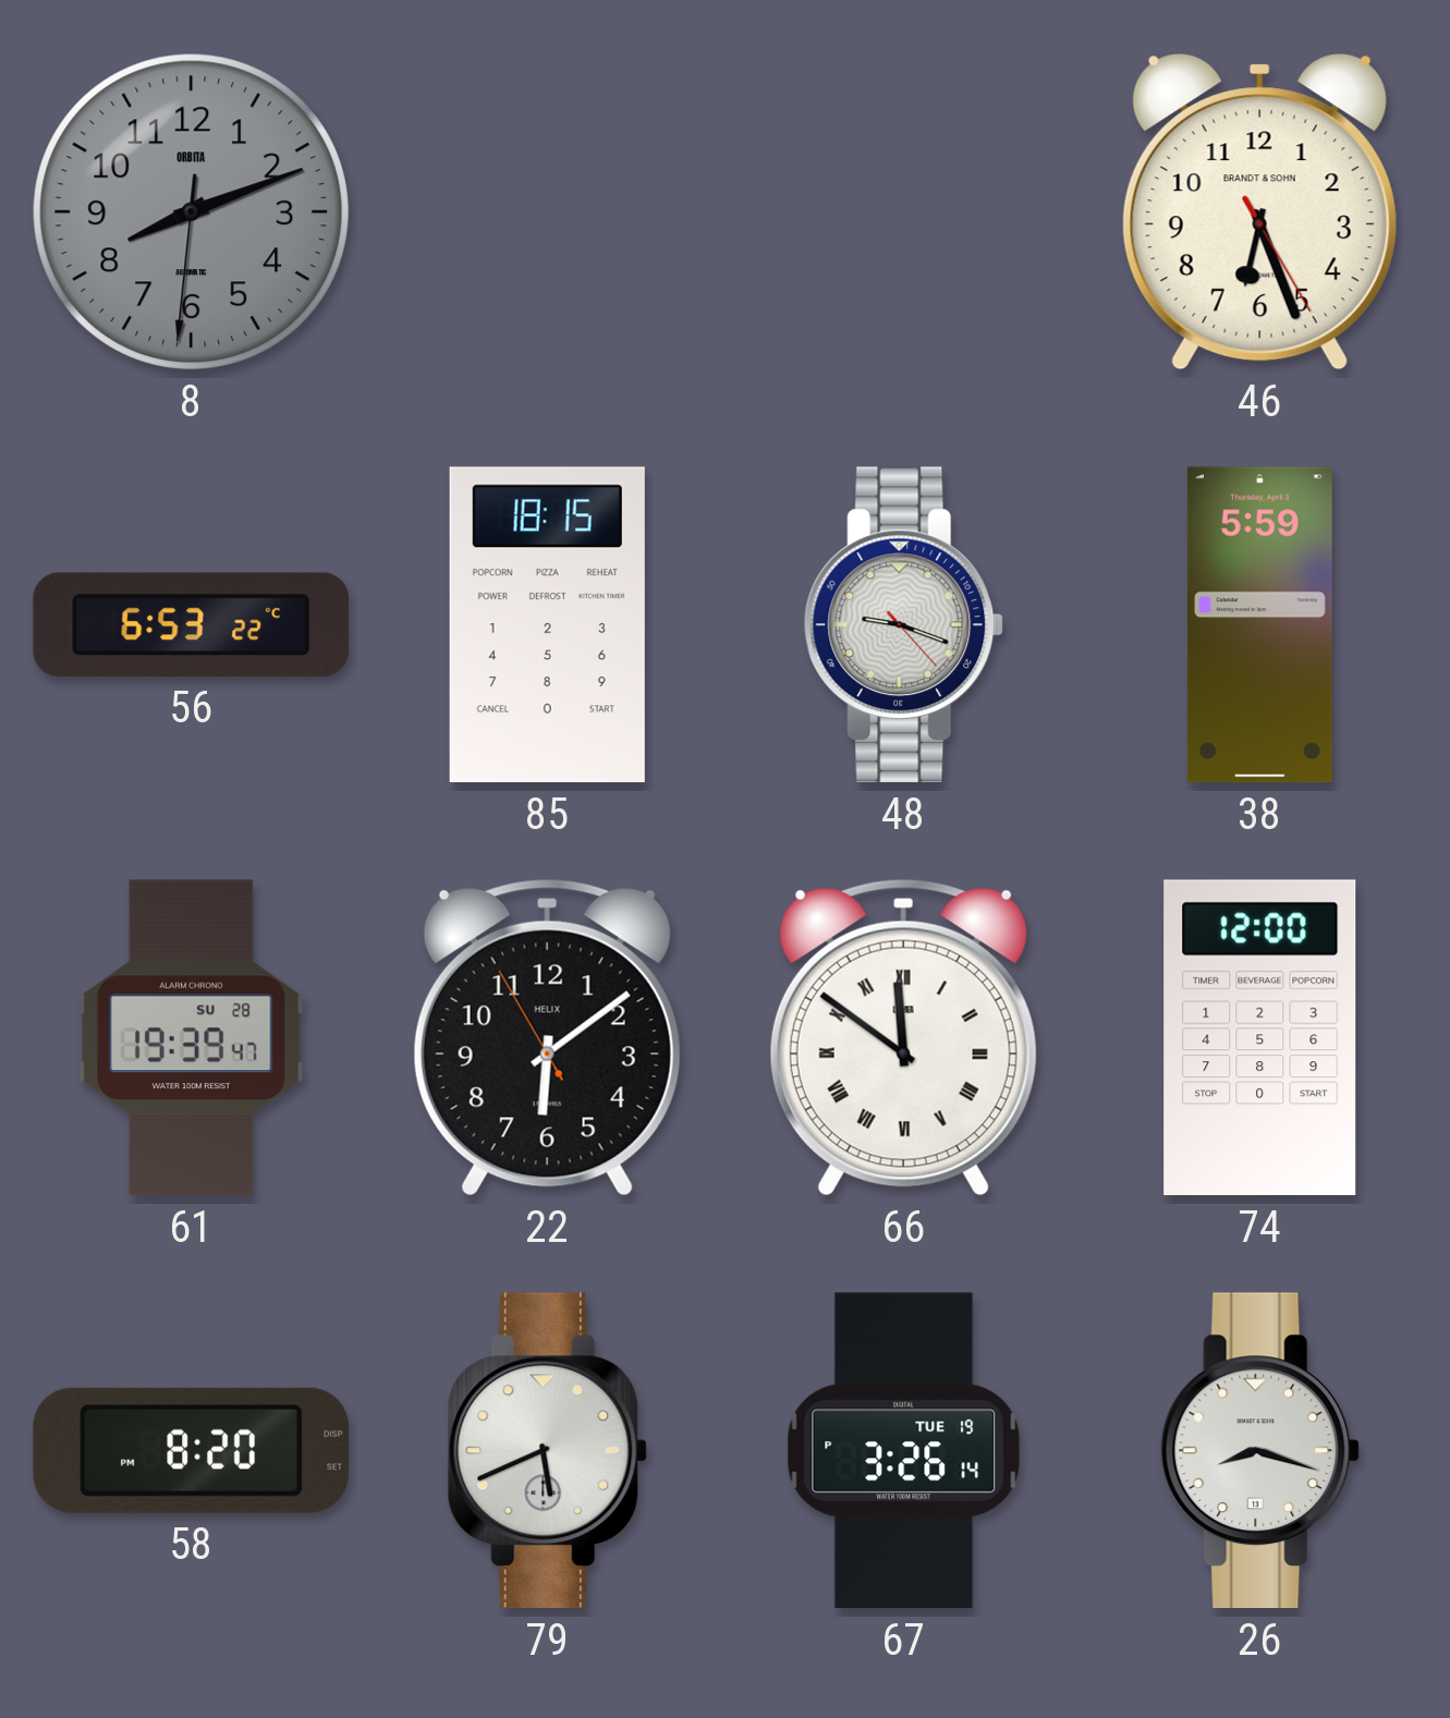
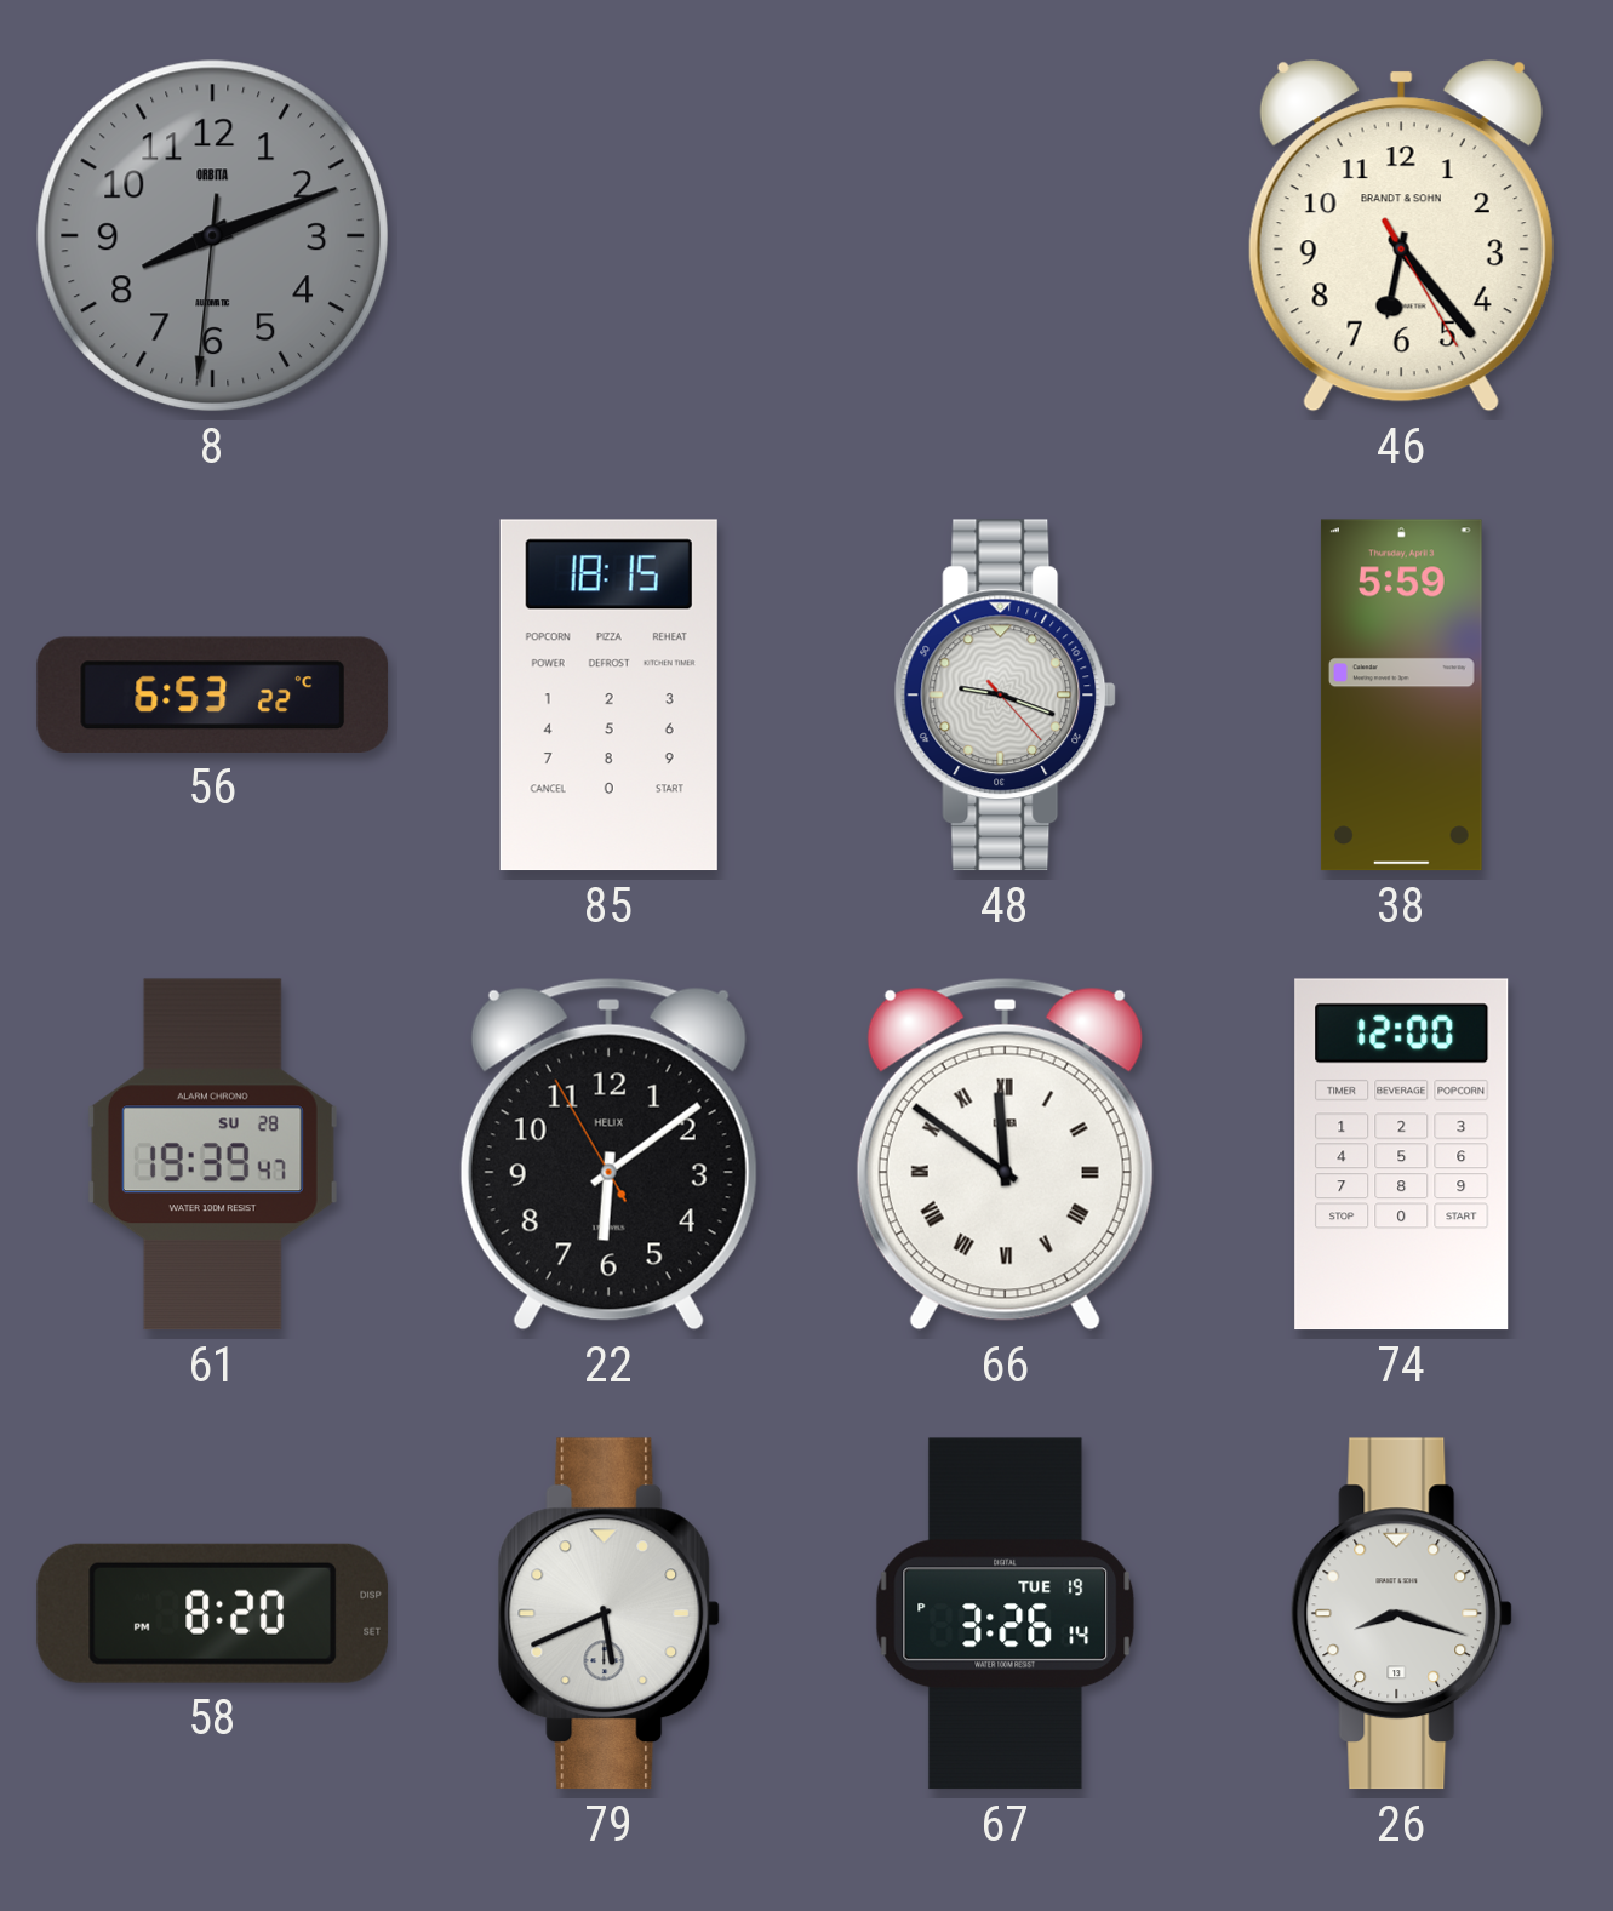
46: 6:26 -> 6:23
